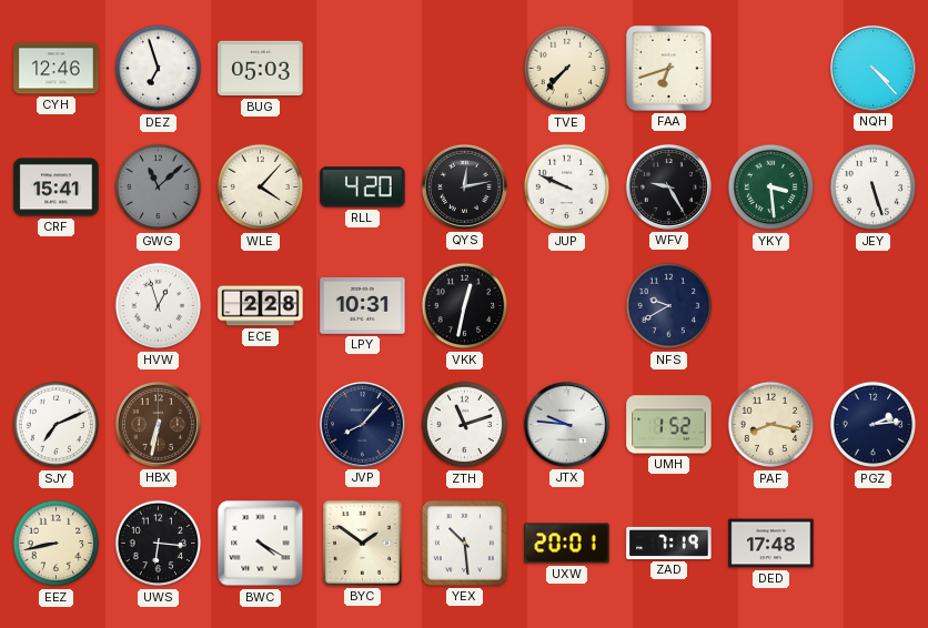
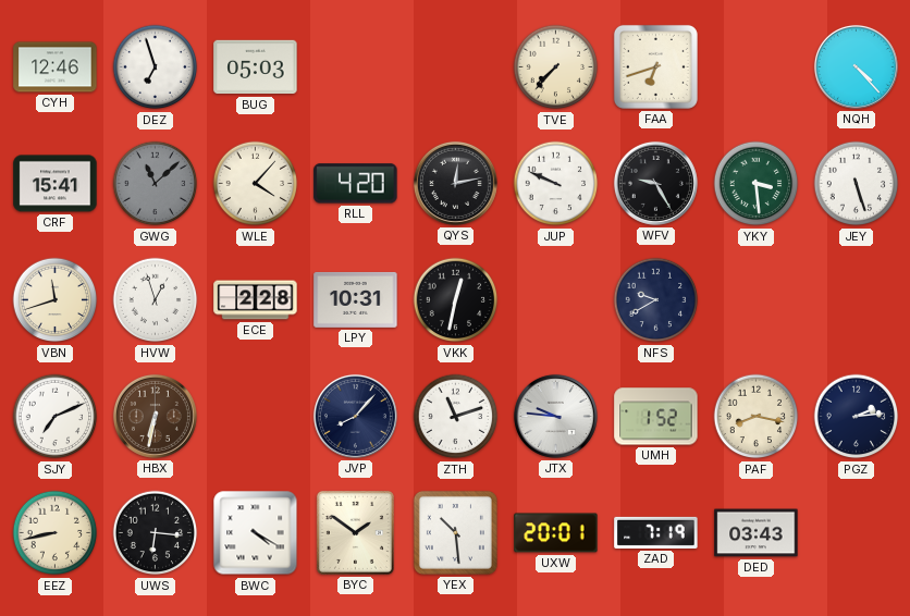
VBN: none -> 11:42
DED: 17:48 -> 03:43
